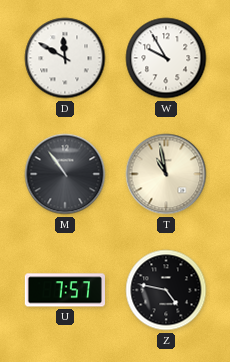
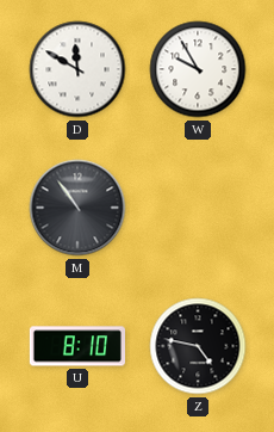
T: 10:58 -> none
U: 7:57 -> 8:10
